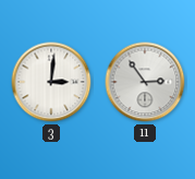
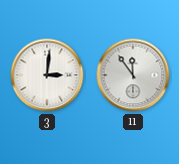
11: 2:54 -> 11:54
